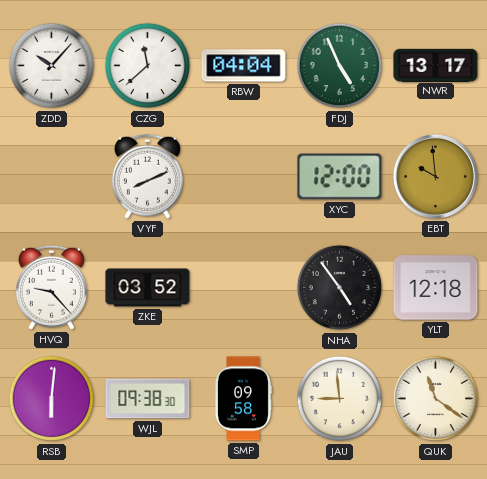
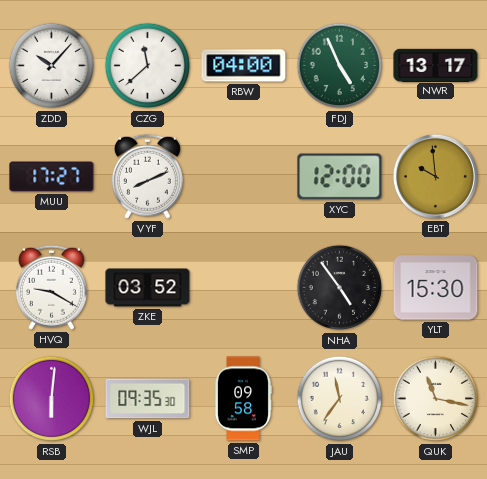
RBW: 04:04 -> 04:00
MUU: none -> 17:27
HVQ: 9:23 -> 9:20
YLT: 12:18 -> 15:30
WJL: 09:38 -> 09:35
JAU: 8:59 -> 11:36
QUK: 11:21 -> 11:17
